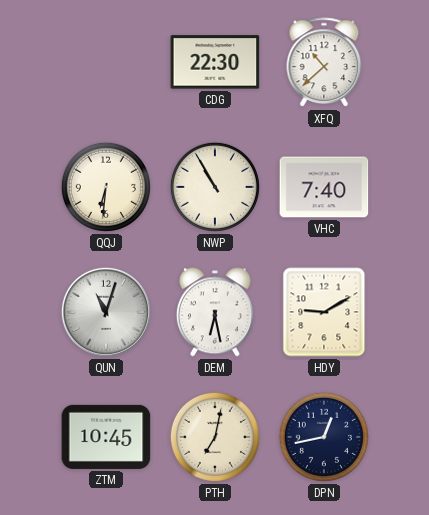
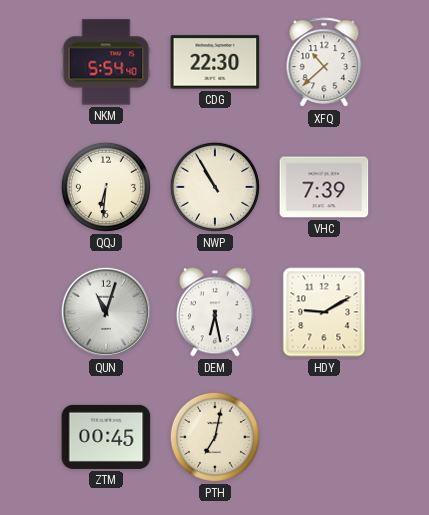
NKM: none -> 5:54
VHC: 7:40 -> 7:39
ZTM: 10:45 -> 00:45
DPN: 12:43 -> none
